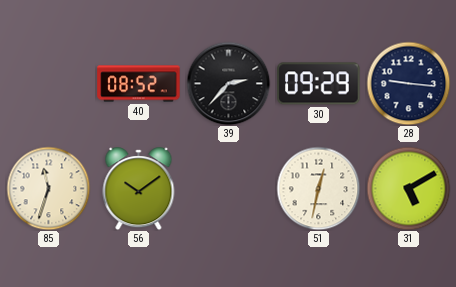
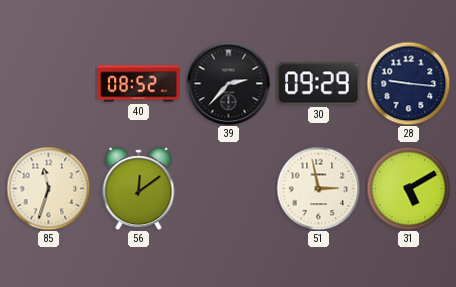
56: 10:09 -> 12:09
51: 12:32 -> 2:58
